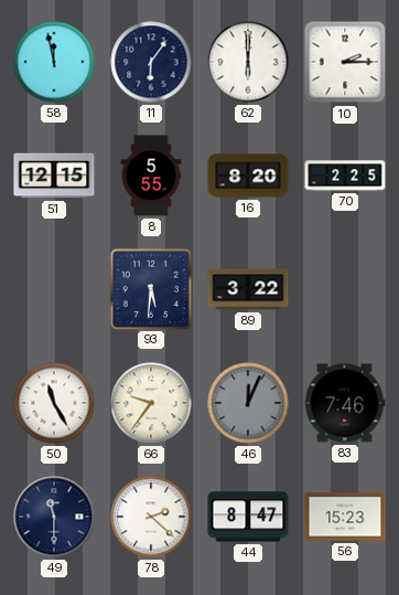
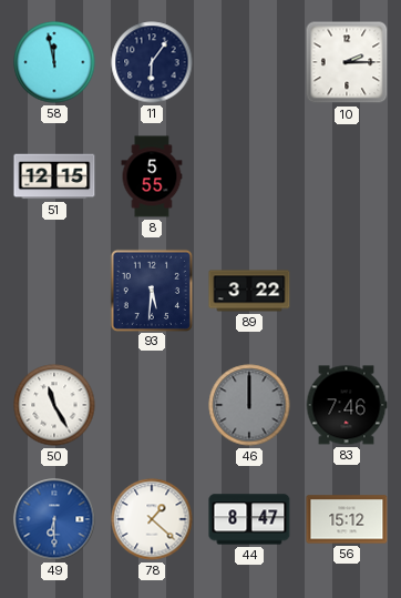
62: 6:00 -> none
16: 8:20 -> none
70: 2:25 -> none
66: 9:36 -> none
46: 12:04 -> 12:00
49: 11:30 -> 6:30
49 dial: navy -> blue
78: 2:22 -> 1:22
56: 15:23 -> 15:12
